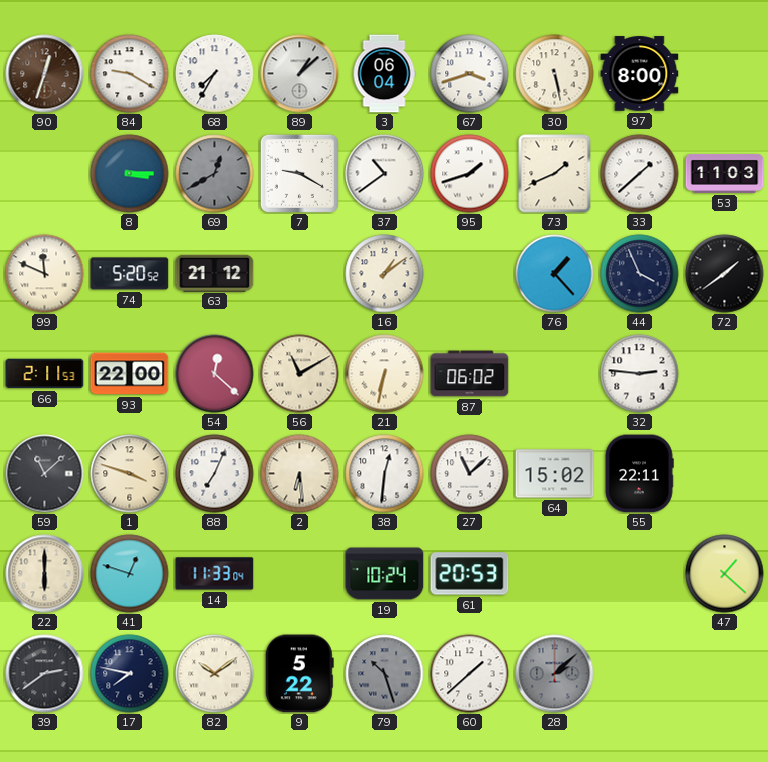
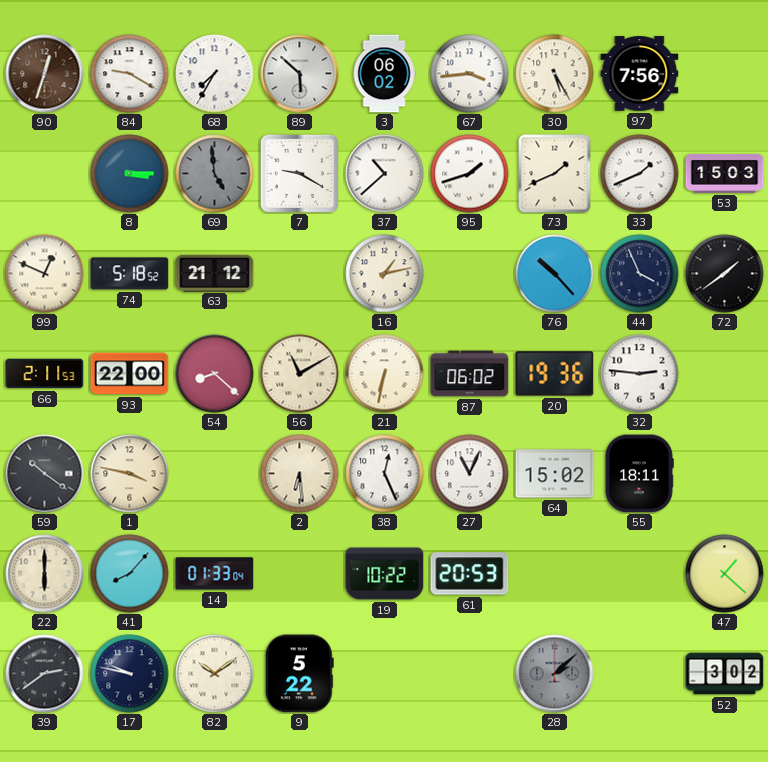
89: 1:08 -> 5:52
3: 06:04 -> 06:02
67: 3:42 -> 3:44
30: 5:28 -> 5:25
97: 8:00 -> 7:56
69: 12:40 -> 4:59
37: 10:39 -> 10:38
33: 1:38 -> 1:41
53: 11:03 -> 15:03
99: 11:49 -> 12:49
74: 5:20 -> 5:18
16: 1:09 -> 1:13
76: 1:23 -> 10:23
54: 12:22 -> 8:22
20: none -> 19:36
59: 11:08 -> 10:21
1: 3:48 -> 3:47
88: 7:04 -> none
38: 12:31 -> 12:26
27: 11:08 -> 11:04
55: 22:11 -> 18:11
41: 12:48 -> 8:07
14: 11:33 -> 01:33
19: 10:24 -> 10:22
17: 7:47 -> 9:47
79: 10:27 -> none
60: 1:38 -> none
52: none -> 3:02
